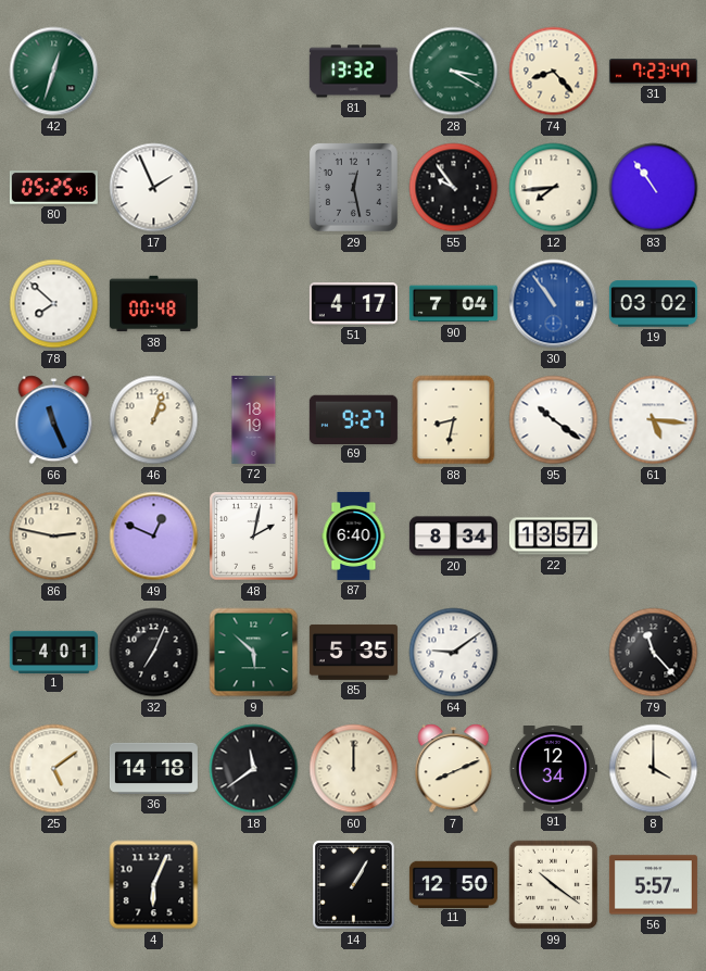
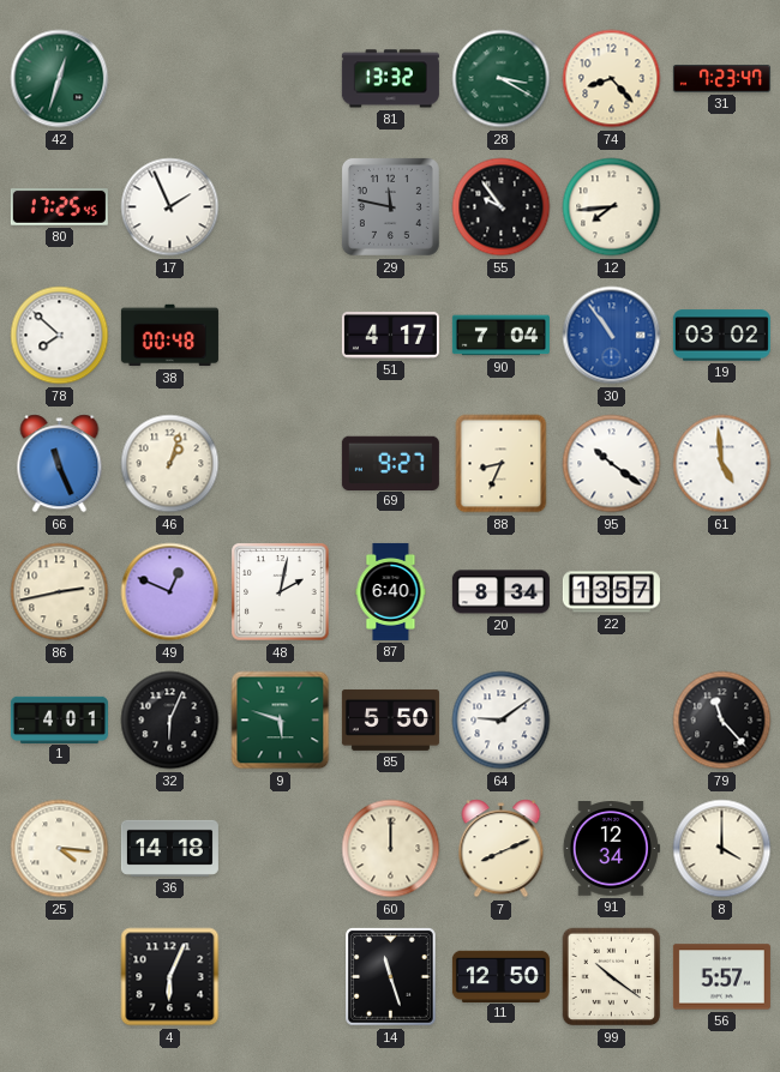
80: 05:25 -> 17:25
29: 12:28 -> 11:47
83: 10:54 -> none
72: 18:19 -> none
88: 8:32 -> 8:34
61: 5:16 -> 4:59
86: 2:47 -> 2:43
32: 7:04 -> 6:04
9: 5:52 -> 5:48
85: 5:35 -> 5:50
25: 5:09 -> 4:16
18: 11:39 -> none
14: 1:05 -> 11:27
